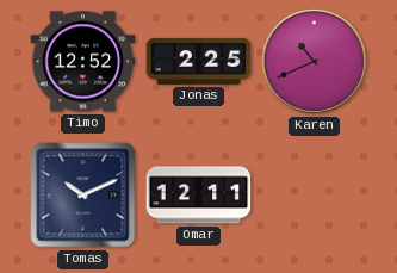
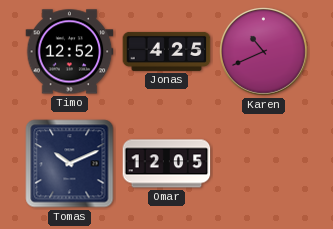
Jonas: 2:25 -> 4:25
Omar: 12:11 -> 12:05
